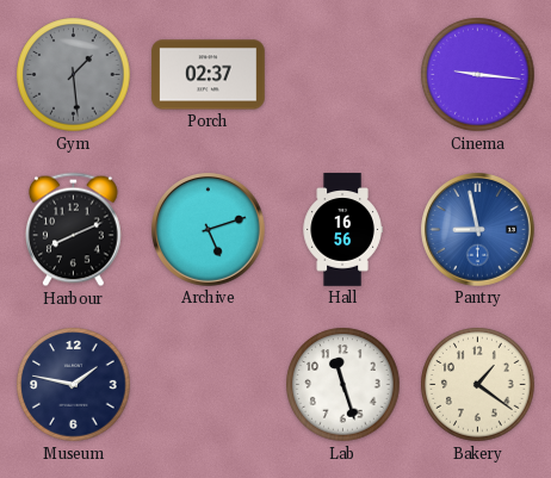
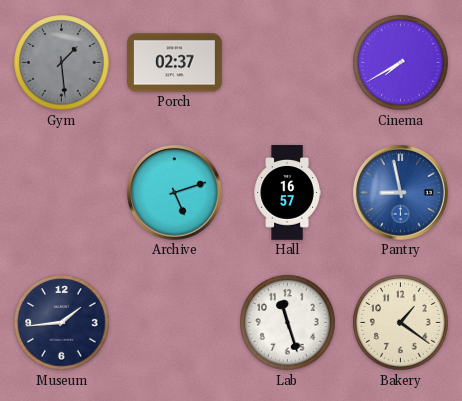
Cinema: 9:16 -> 7:40
Harbour: 8:11 -> none
Hall: 16:56 -> 16:57
Museum: 1:47 -> 1:44
